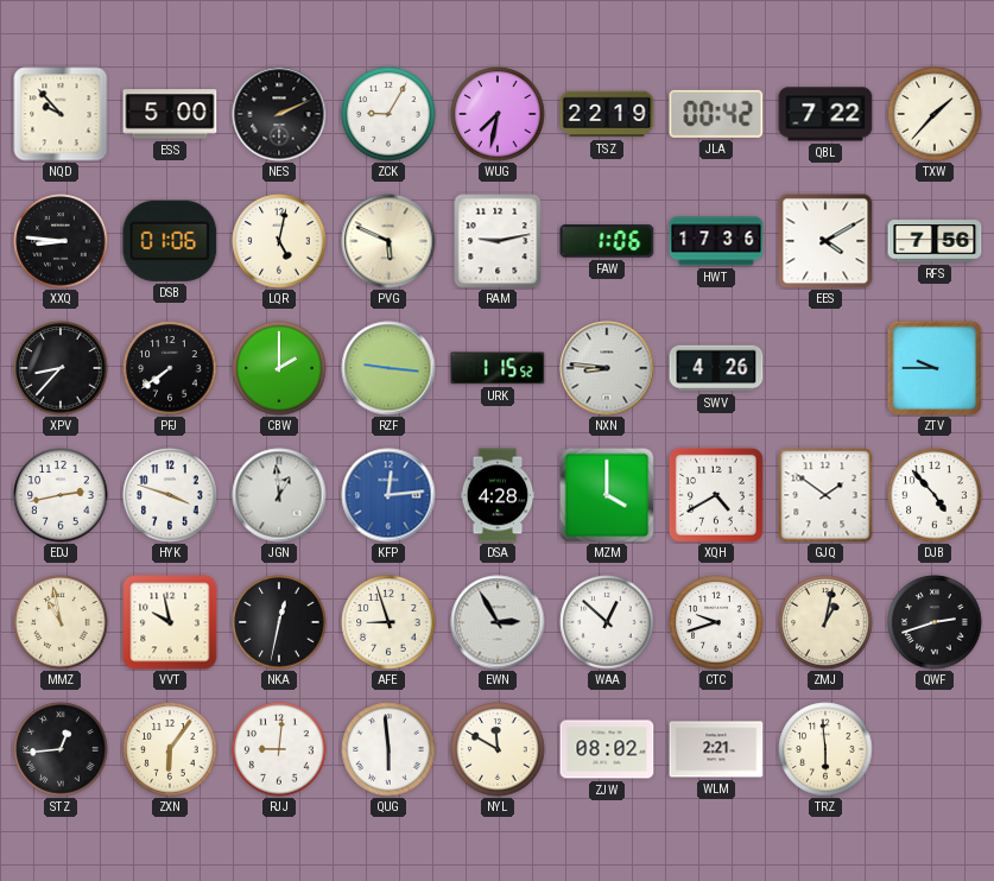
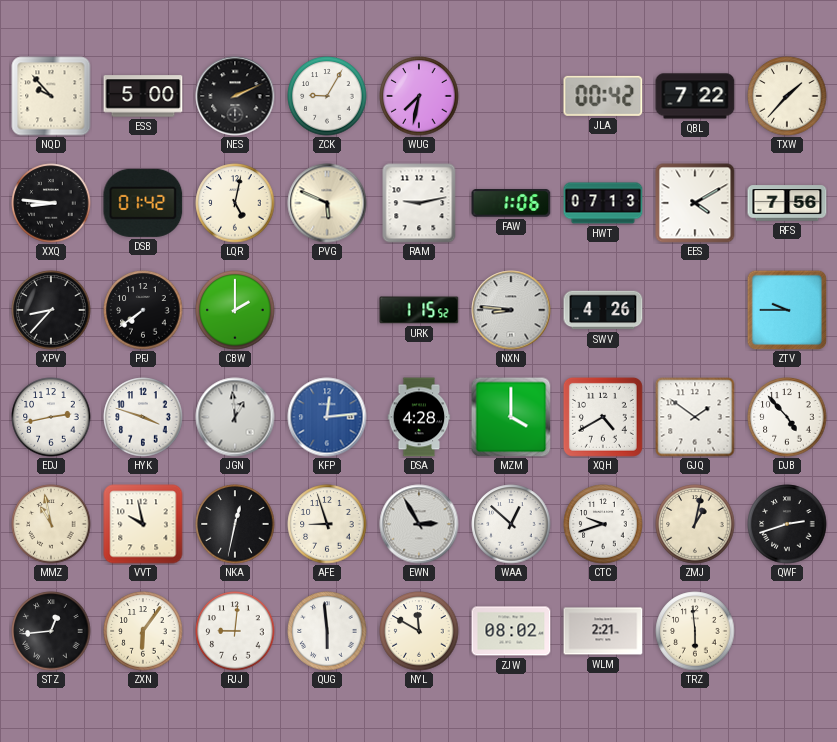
TSZ: 22:19 -> none
DSB: 01:06 -> 01:42
HWT: 17:36 -> 07:13
RZF: 9:16 -> none
